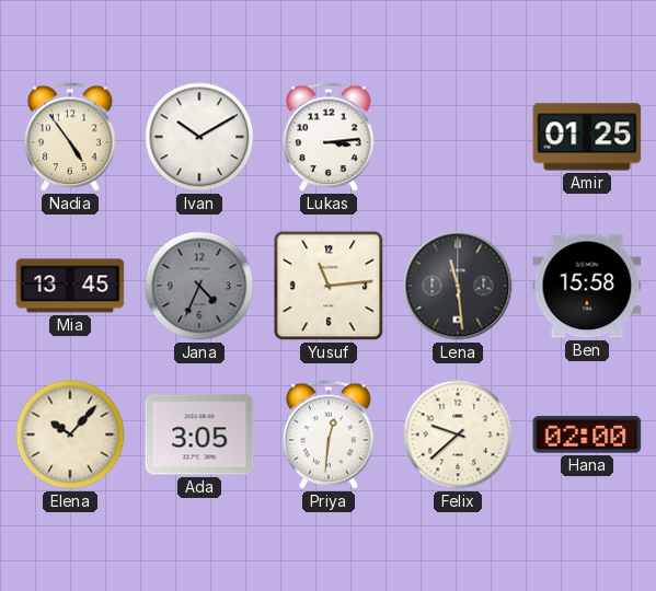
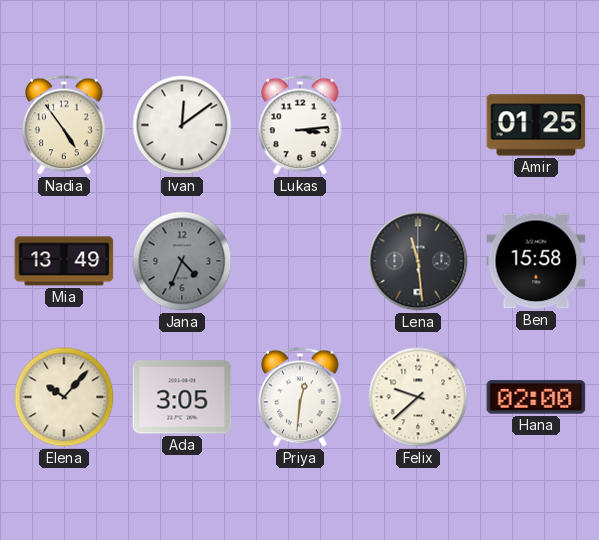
Ivan: 10:10 -> 12:09
Mia: 13:45 -> 13:49
Yusuf: 11:14 -> none
